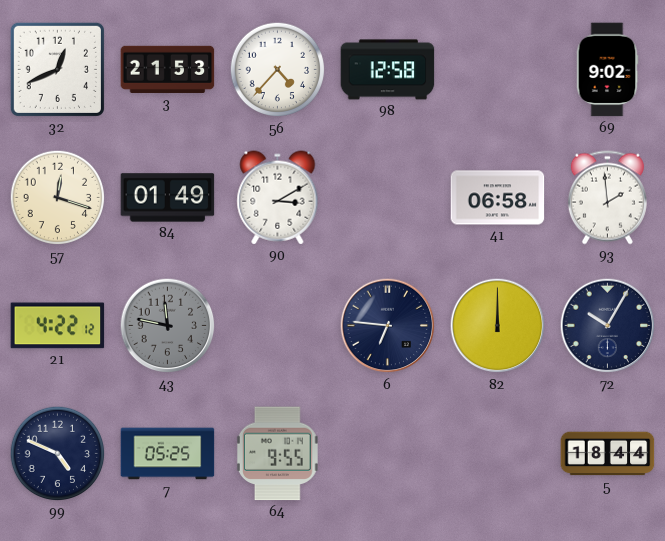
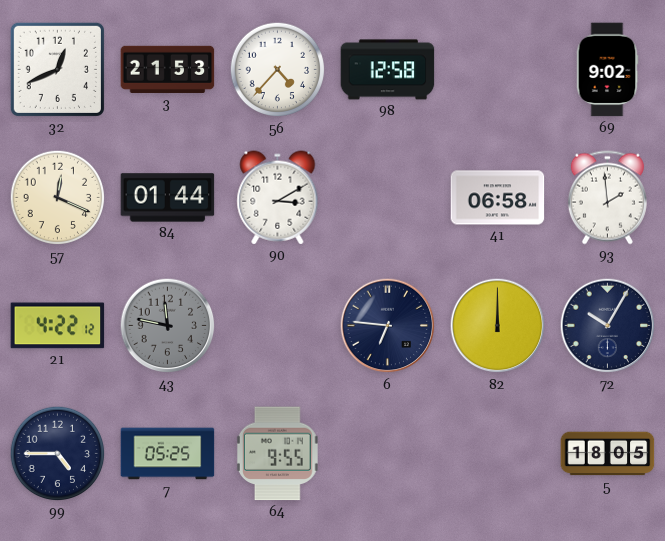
57: 12:18 -> 12:19
84: 01:49 -> 01:44
99: 4:49 -> 4:45
5: 18:44 -> 18:05
